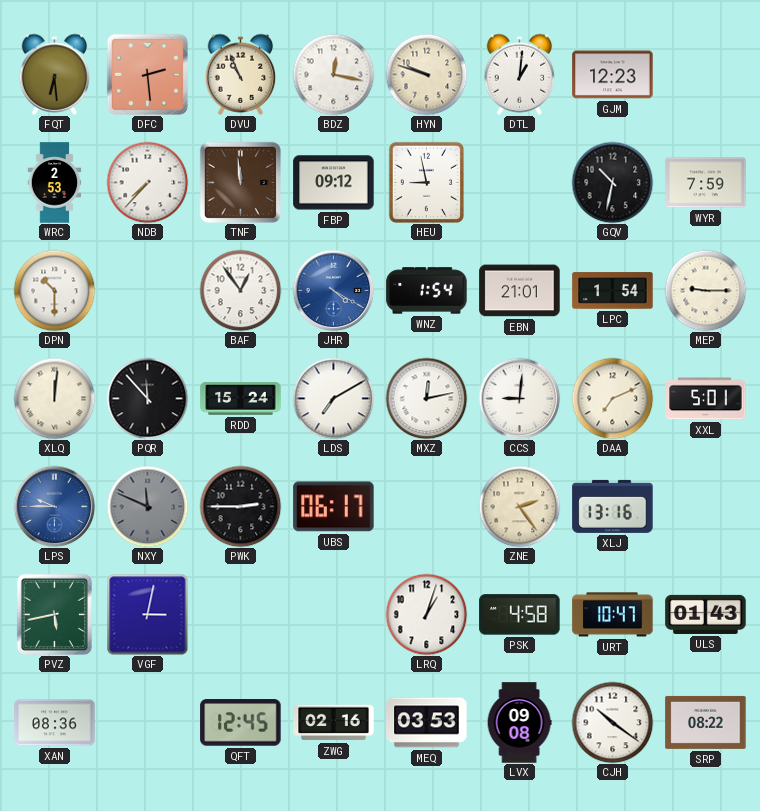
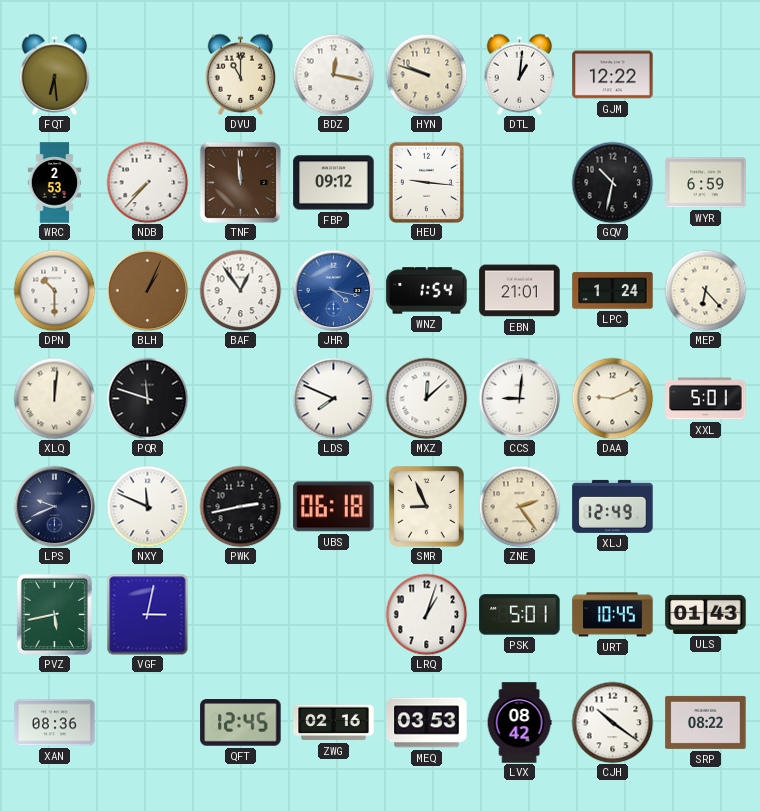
DFC: 2:29 -> none
DVU: 10:56 -> 11:00
GJM: 12:23 -> 12:22
HEU: 8:58 -> 9:16
WYR: 7:59 -> 6:59
BLH: none -> 1:04
JHR: 4:20 -> 4:17
LPC: 1:54 -> 1:24
MEP: 9:15 -> 6:23
PQR: 11:53 -> 11:48
RDD: 15:24 -> none
LDS: 7:10 -> 7:49
MXZ: 12:13 -> 12:08
DAA: 7:11 -> 9:11
LPS: 9:45 -> 9:41
LPS dial: blue -> navy
NXY dial: grey -> white
PWK: 2:45 -> 2:43
UBS: 06:17 -> 06:18
SMR: none -> 8:56
XLJ: 13:16 -> 12:49
PSK: 4:58 -> 5:01
URT: 10:47 -> 10:45
LVX: 09:08 -> 08:42
